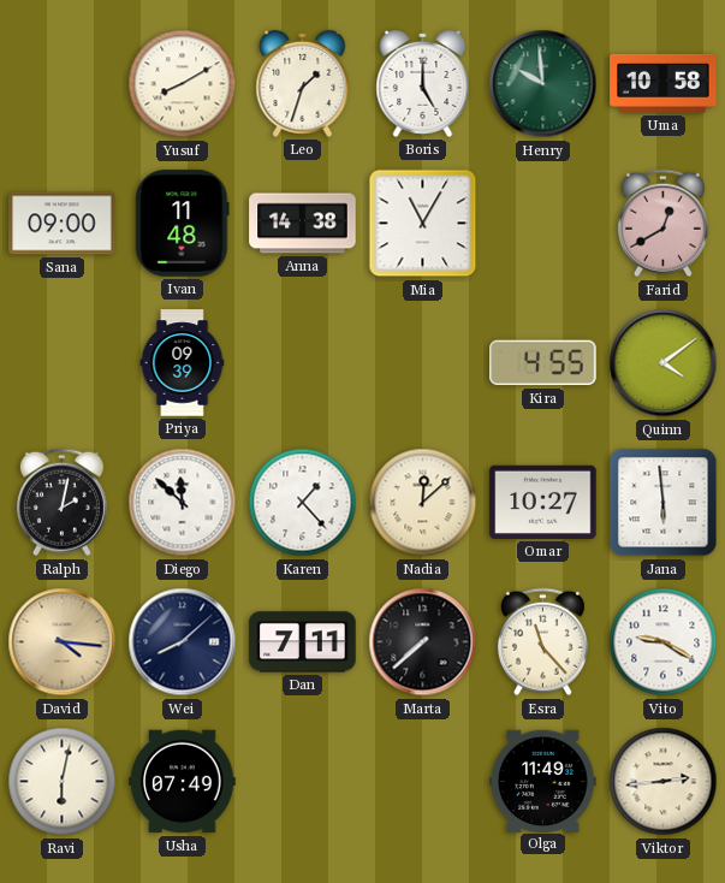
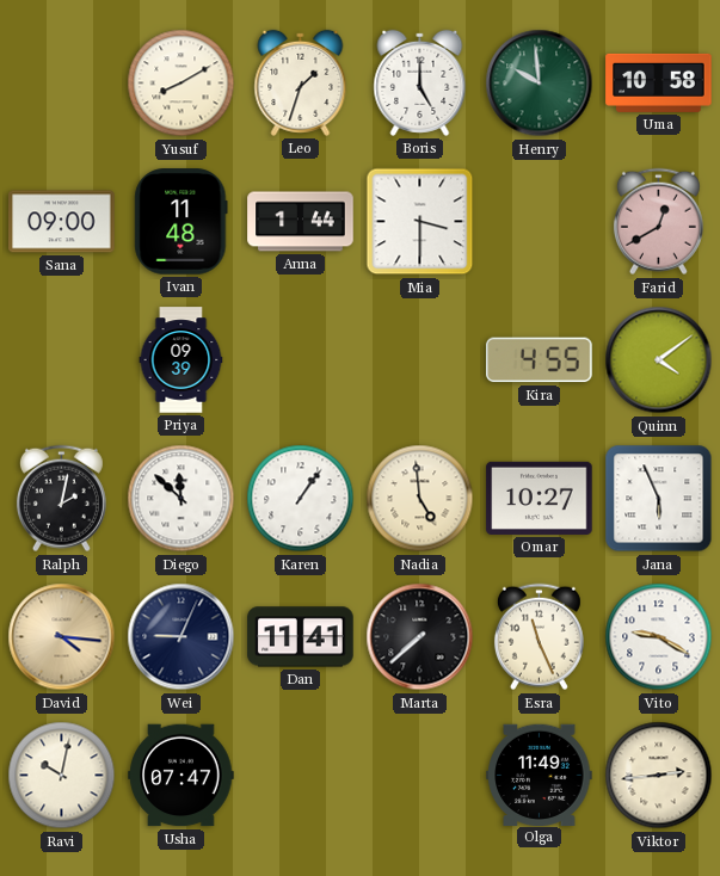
Anna: 14:38 -> 1:44
Mia: 11:05 -> 3:30
Karen: 1:23 -> 1:06
Nadia: 12:08 -> 4:59
Jana: 5:59 -> 5:56
Wei: 8:08 -> 9:04
Dan: 7:11 -> 11:41
Esra: 11:23 -> 11:26
Ravi: 6:02 -> 10:02
Usha: 07:49 -> 07:47
